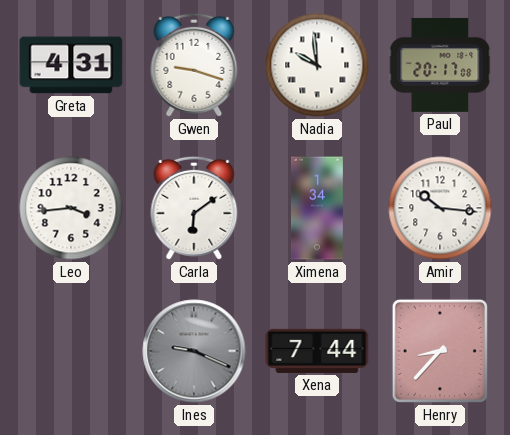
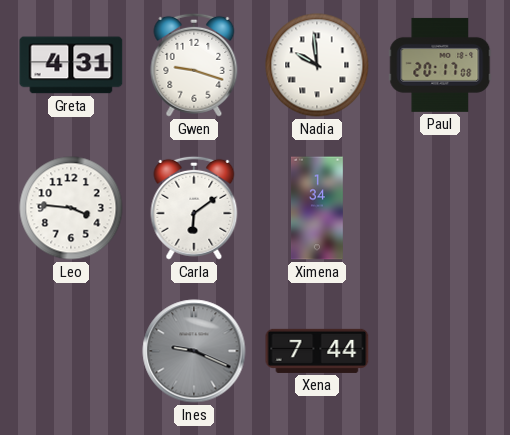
Leo: 3:44 -> 3:46
Amir: 10:16 -> none
Henry: 8:37 -> none
